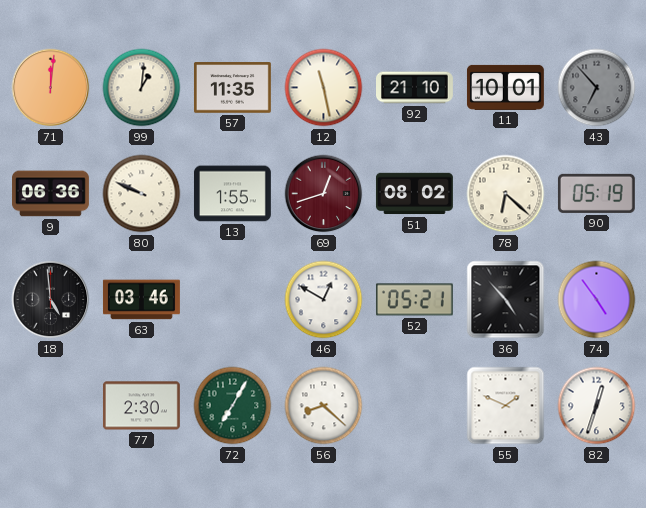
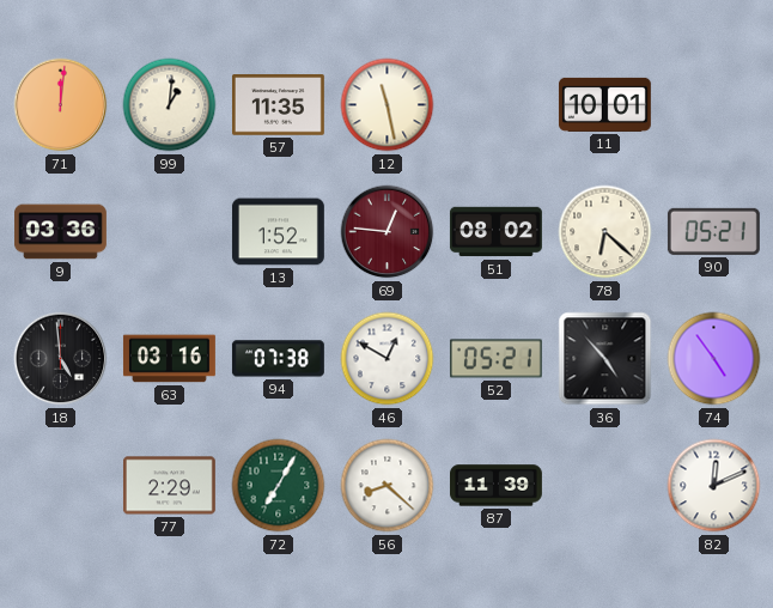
92: 21:10 -> none
43: 6:53 -> none
9: 06:36 -> 03:36
80: 9:49 -> none
13: 1:55 -> 1:52
69: 12:42 -> 12:46
90: 05:19 -> 05:21
63: 03:46 -> 03:16
94: none -> 07:38
77: 2:30 -> 2:29
87: none -> 11:39
55: 1:49 -> none
82: 12:33 -> 12:11
